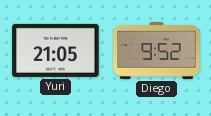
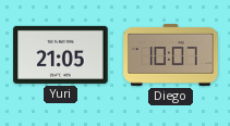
Diego: 9:52 -> 10:07
